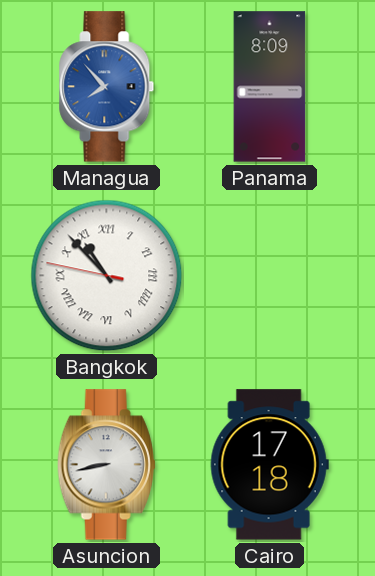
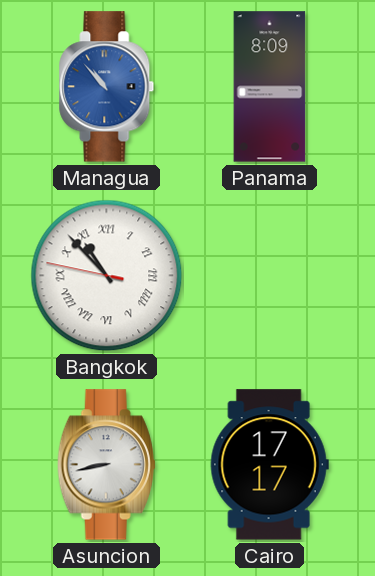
Managua: 7:53 -> 10:53
Cairo: 17:18 -> 17:17
